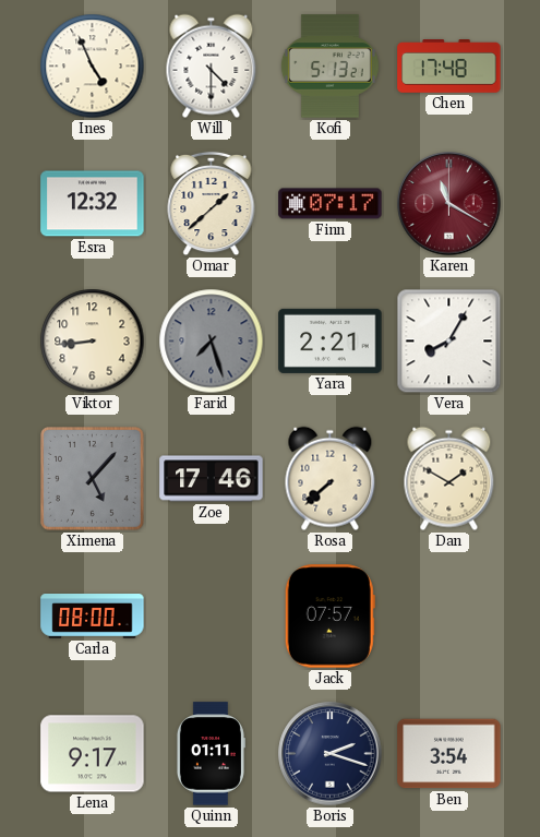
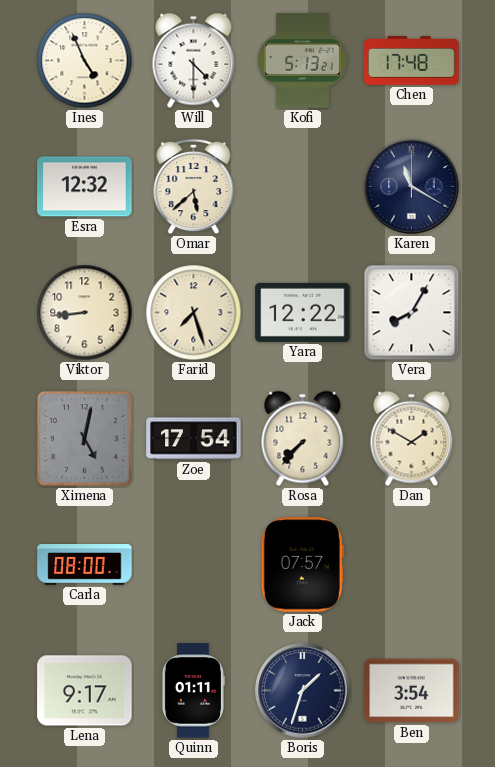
Omar: 1:38 -> 5:38
Finn: 07:17 -> none
Karen dial: burgundy -> navy
Farid dial: grey -> cream
Yara: 2:21 -> 12:22
Ximena: 5:07 -> 5:02
Zoe: 17:46 -> 17:54
Rosa: 7:38 -> 7:37
Boris: 2:18 -> 1:33
